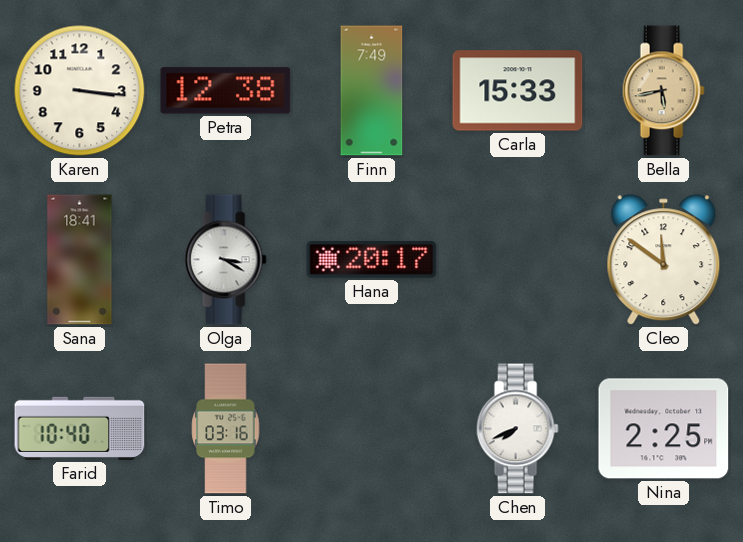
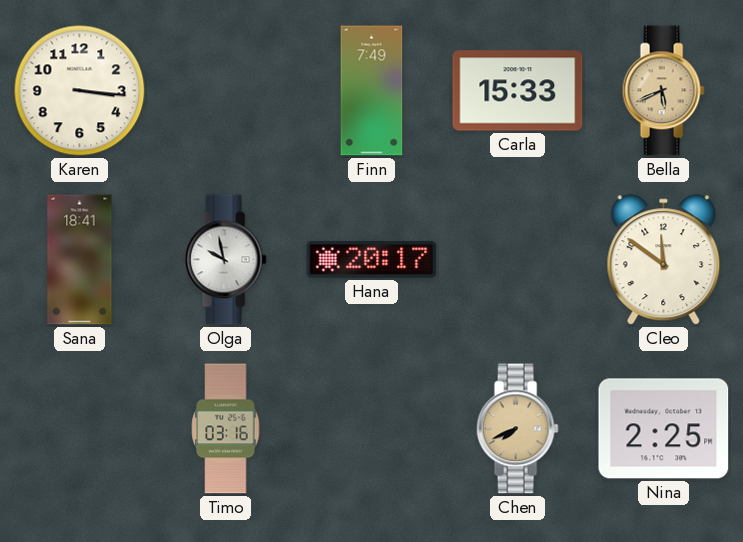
Petra: 12:38 -> none
Bella: 5:43 -> 5:41
Olga: 3:20 -> 9:58
Farid: 10:40 -> none
Chen dial: white -> champagne
